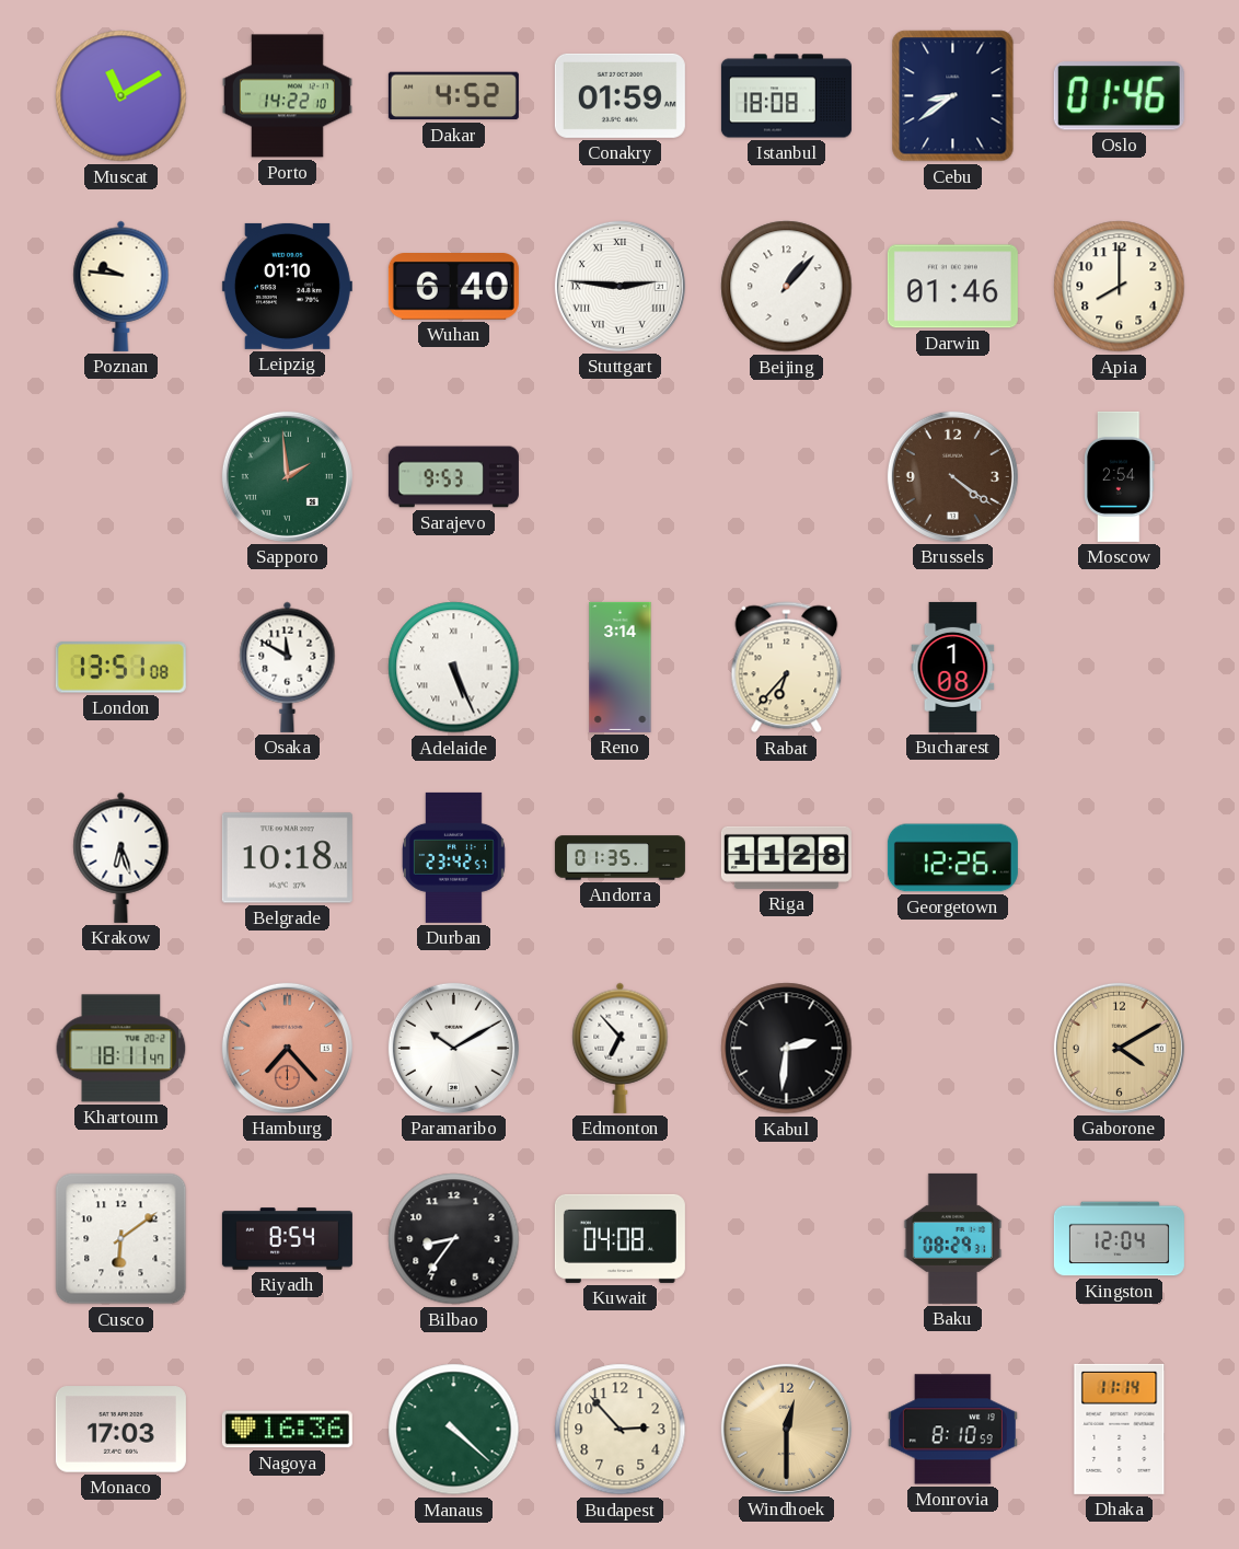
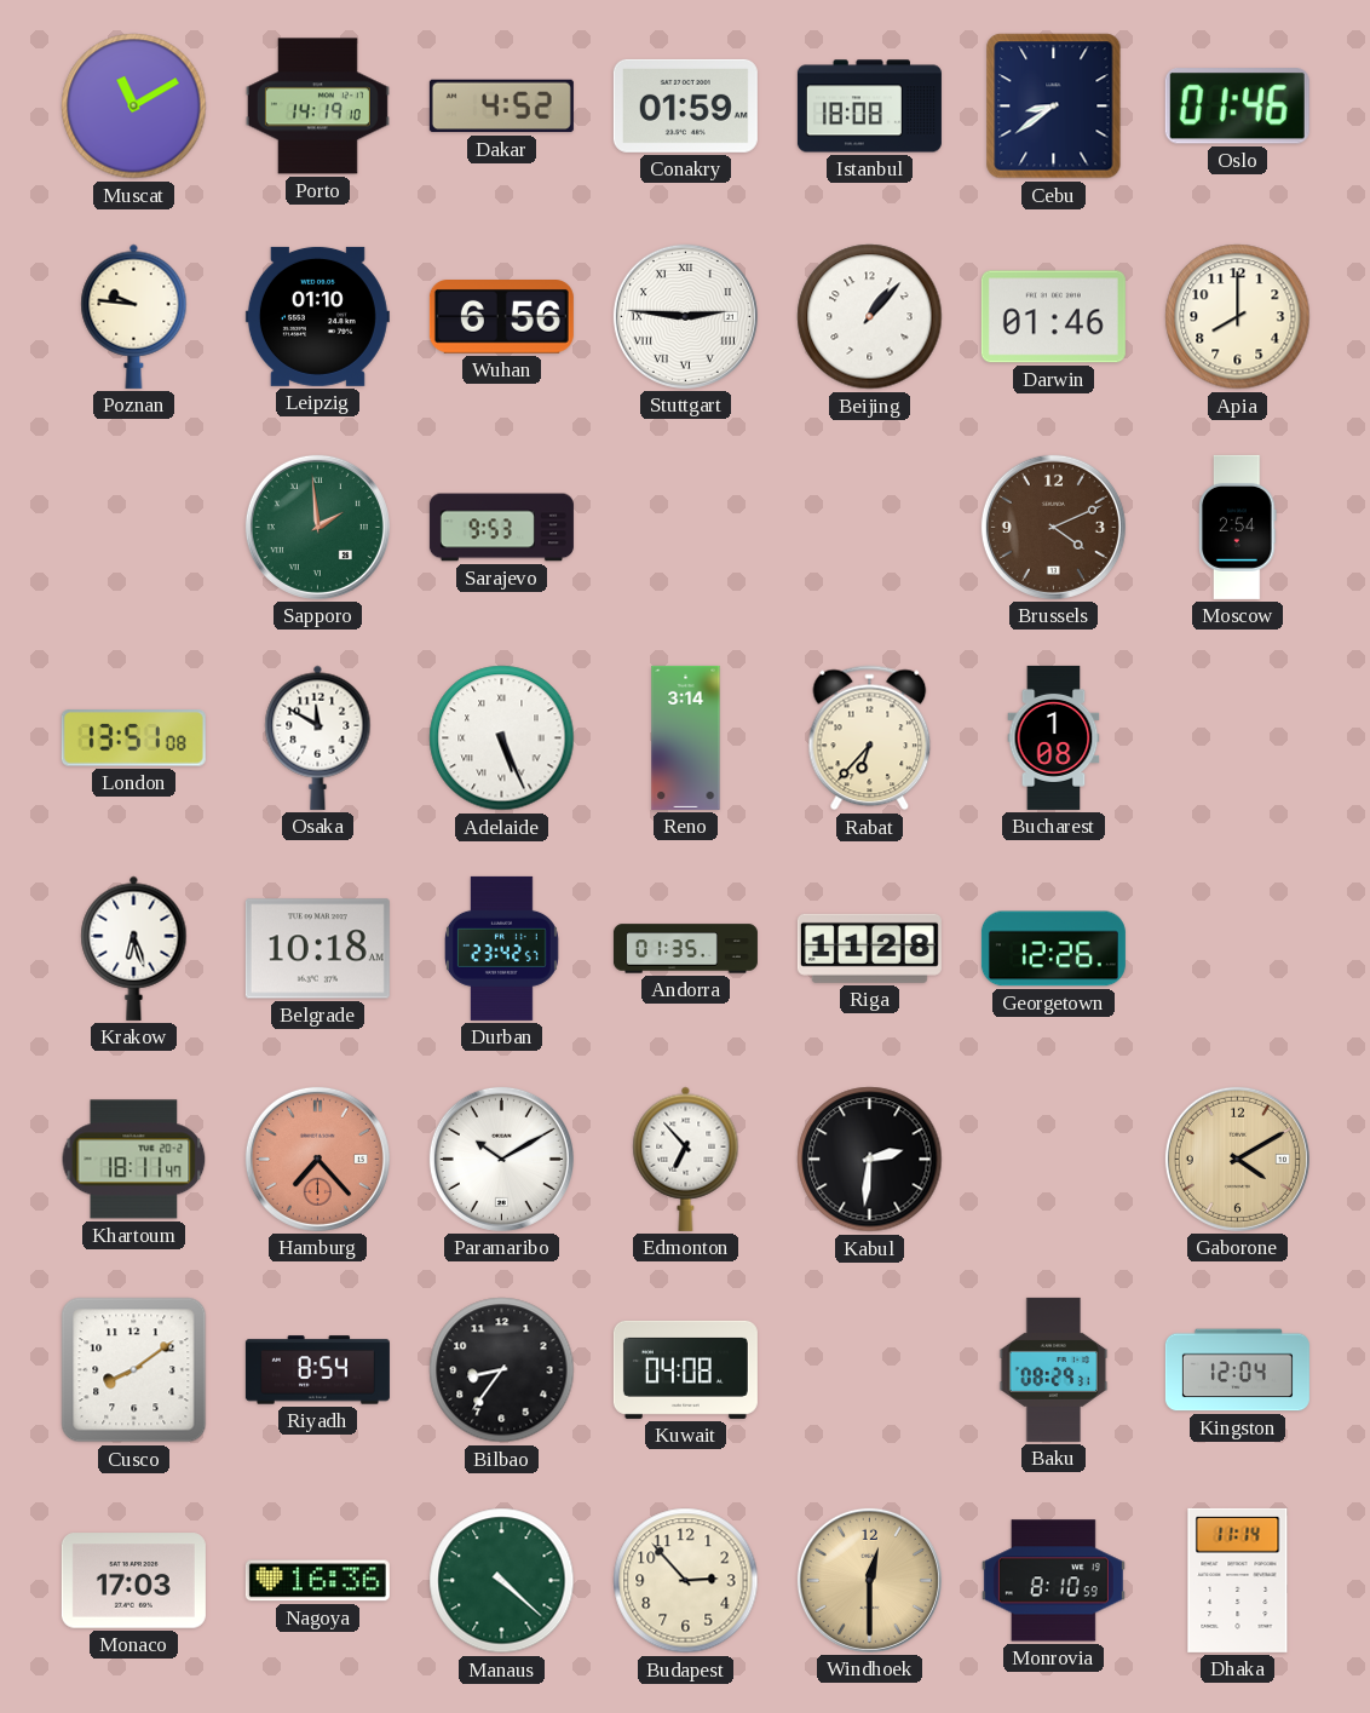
Porto: 14:22 -> 14:19
Wuhan: 6:40 -> 6:56
Brussels: 4:21 -> 4:11
Cusco: 6:09 -> 8:09
